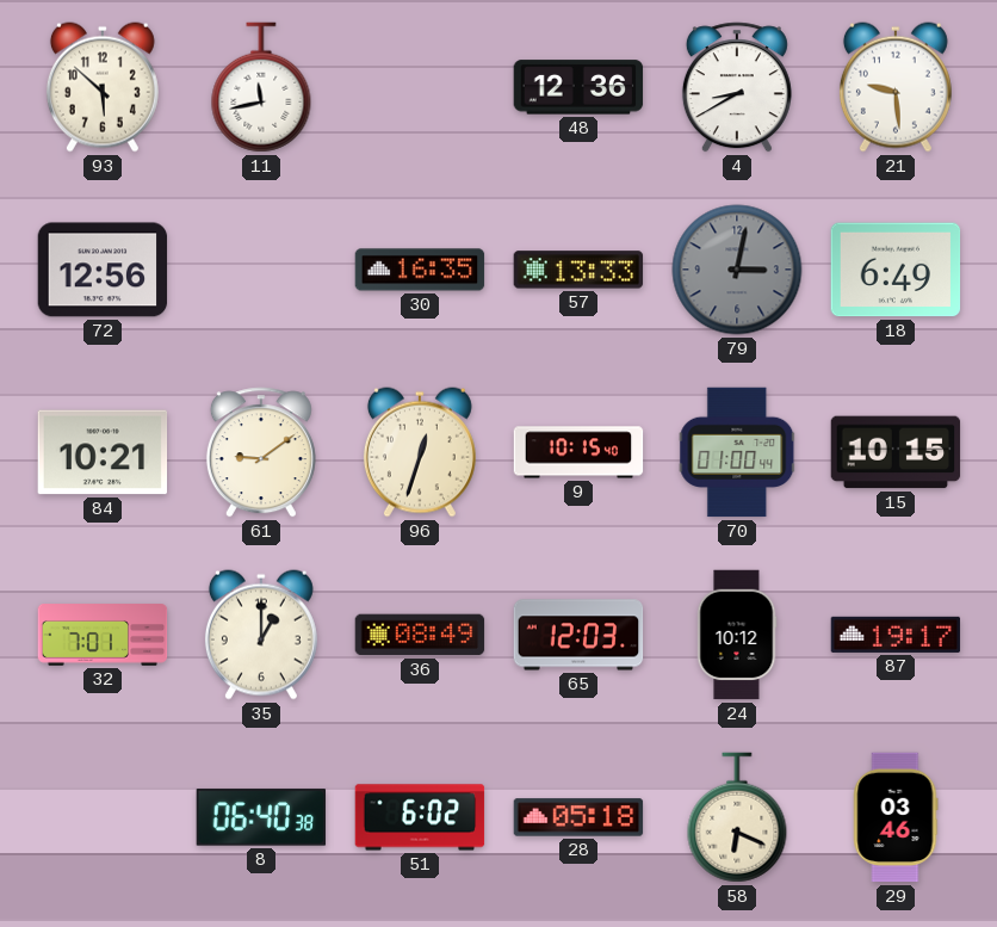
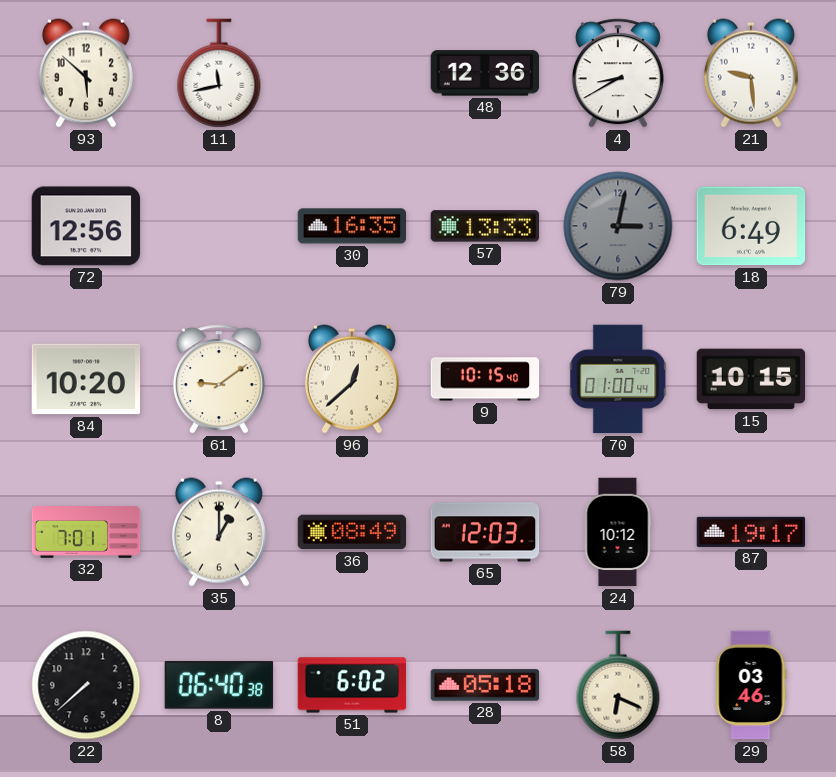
84: 10:21 -> 10:20
96: 12:33 -> 12:38
22: none -> 7:38
